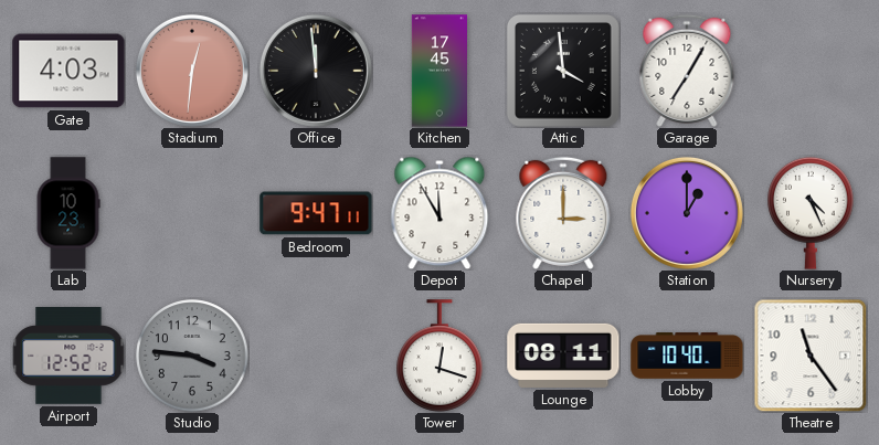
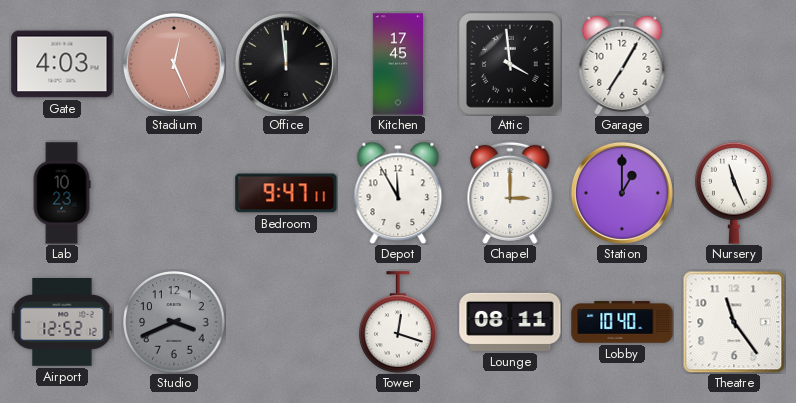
Stadium: 12:31 -> 12:26
Nursery: 4:26 -> 11:26
Studio: 3:46 -> 3:41
